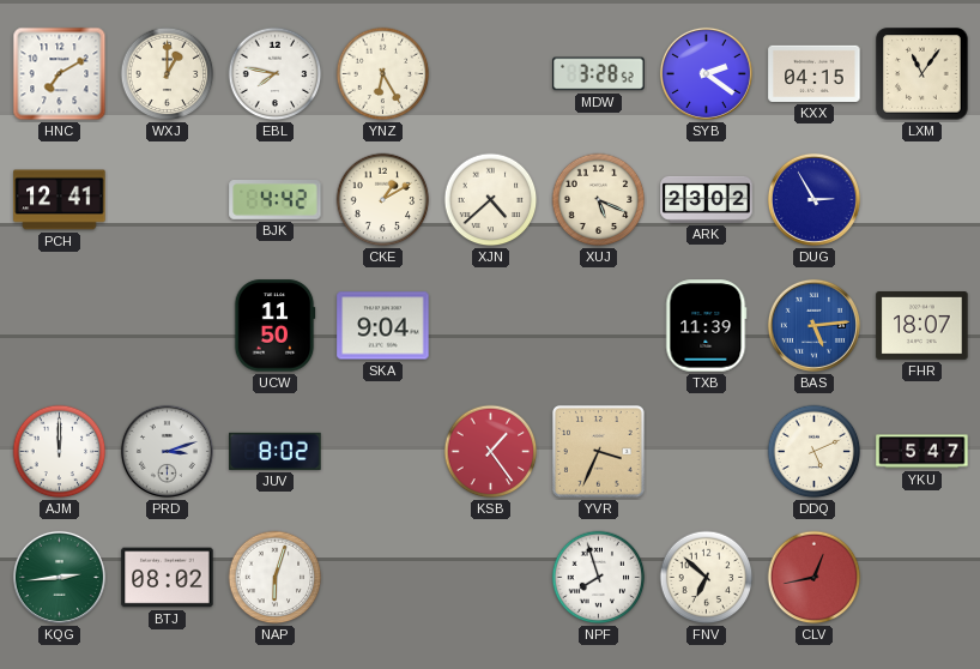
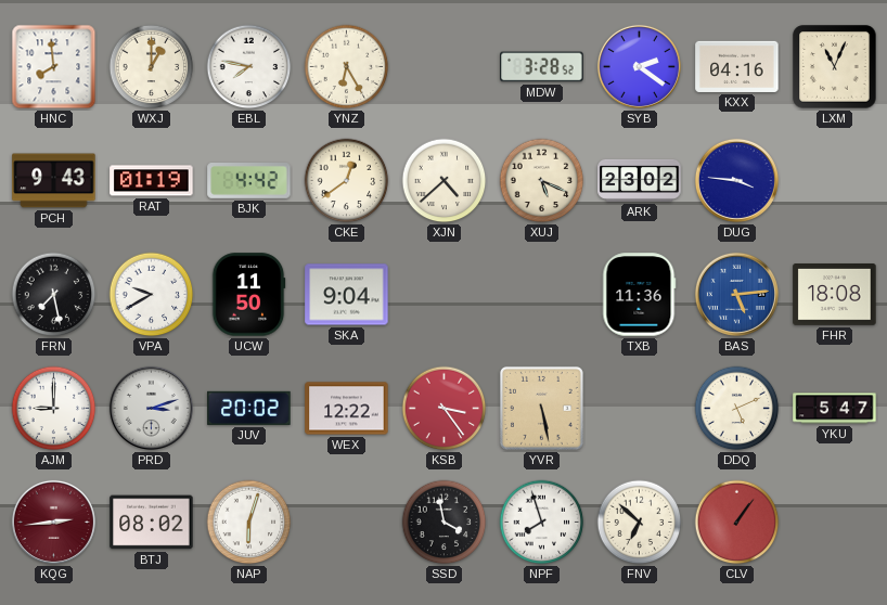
HNC: 7:10 -> 7:59
KXX: 04:15 -> 04:16
LXM: 11:06 -> 11:04
PCH: 12:41 -> 9:43
RAT: none -> 01:19
CKE: 1:10 -> 12:39
DUG: 2:55 -> 3:46
FRN: none -> 7:28
VPA: none -> 9:40
TXB: 11:39 -> 11:36
FHR: 18:07 -> 18:08
AJM: 12:00 -> 9:00
JUV: 8:02 -> 20:02
WEX: none -> 12:22
KSB: 1:24 -> 3:24
YVR: 3:34 -> 5:28
KQG dial: green -> burgundy
SSD: none -> 3:58
CLV: 12:43 -> 1:06
